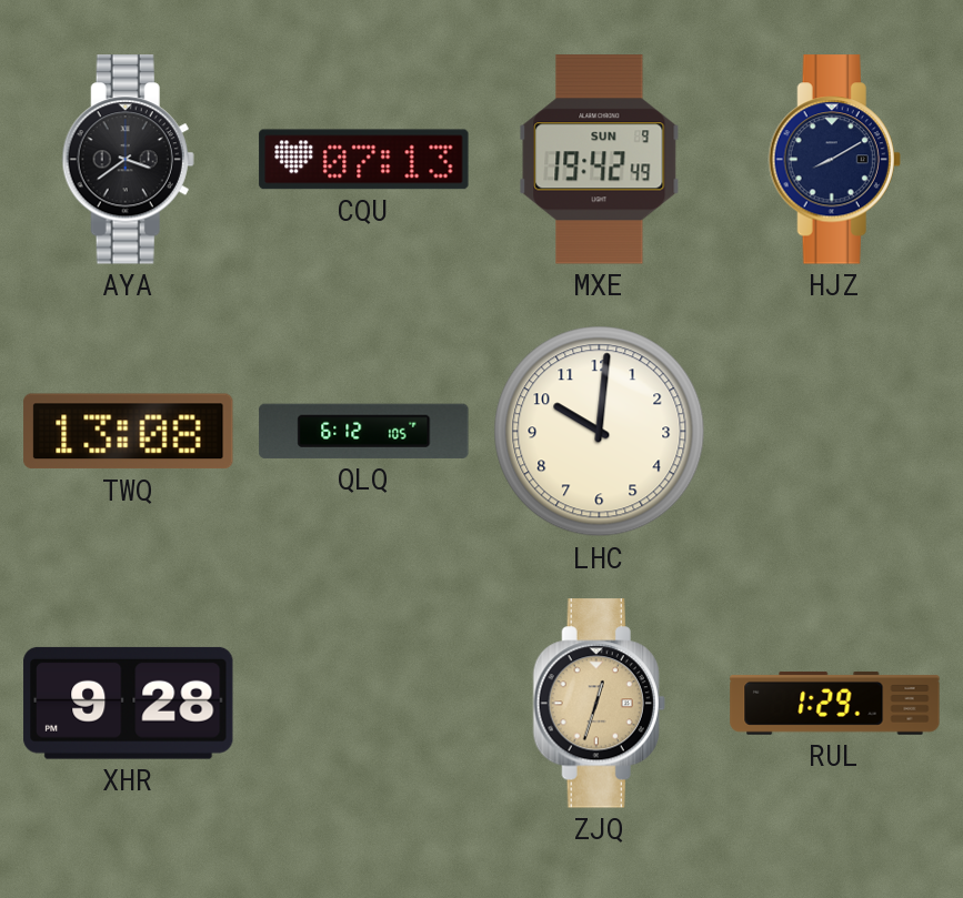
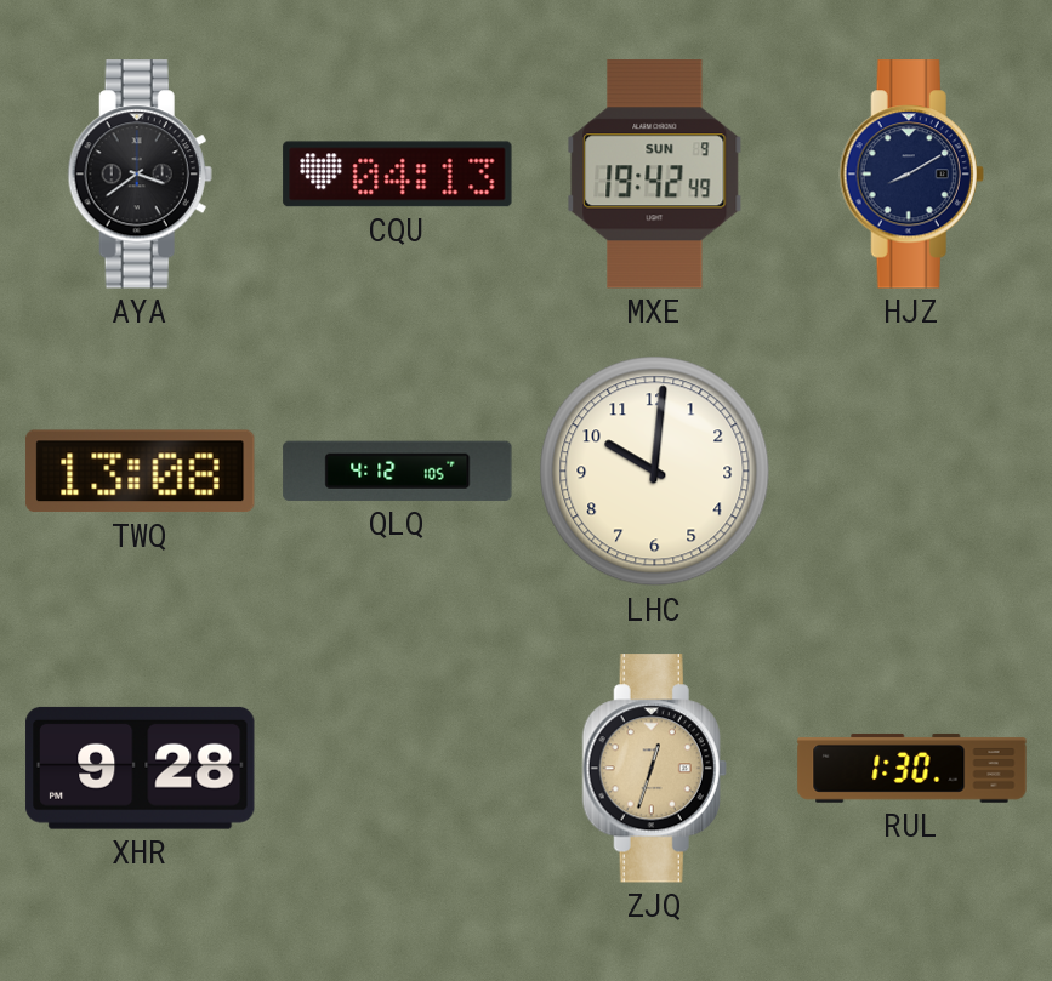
CQU: 07:13 -> 04:13
QLQ: 6:12 -> 4:12
RUL: 1:29 -> 1:30
